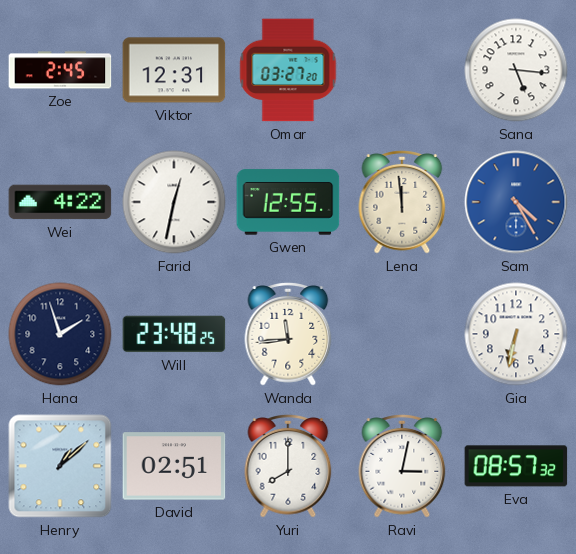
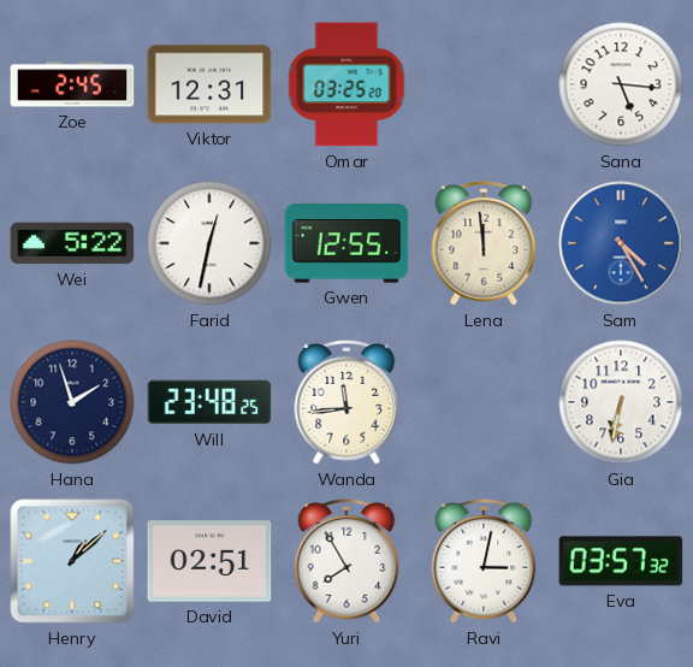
Omar: 03:27 -> 03:25
Wei: 4:22 -> 5:22
Yuri: 8:00 -> 7:55
Eva: 08:57 -> 03:57
